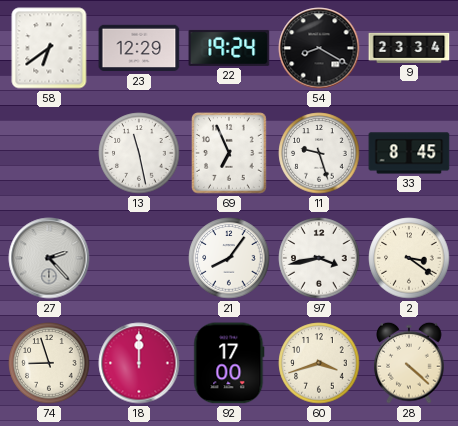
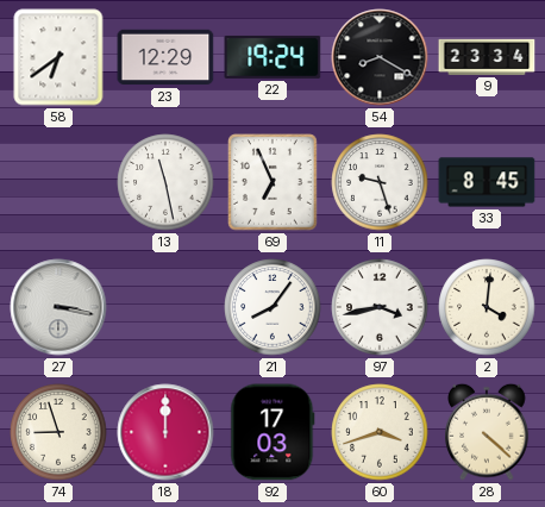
27: 2:23 -> 3:17
2: 3:21 -> 4:01
92: 17:00 -> 17:03
